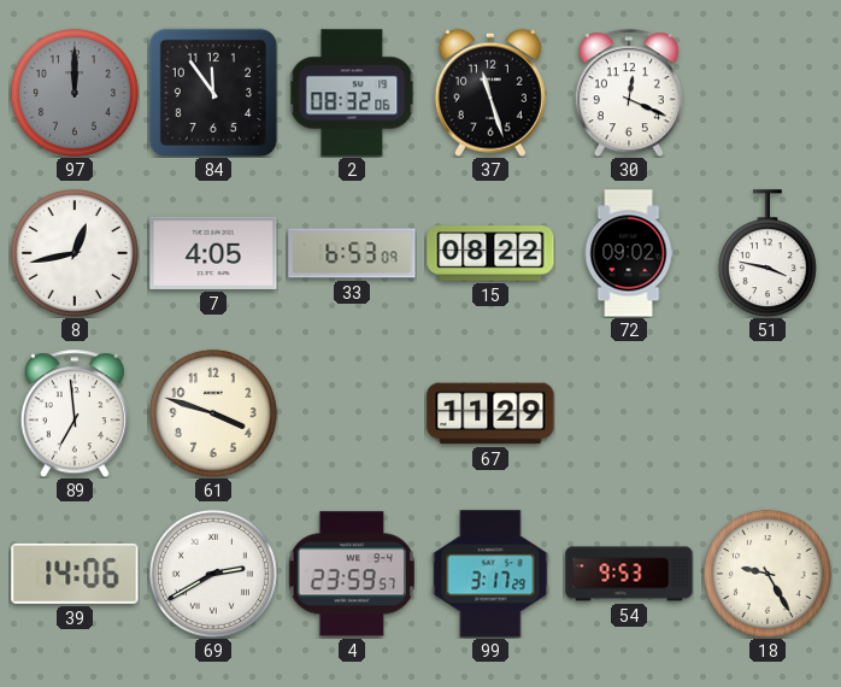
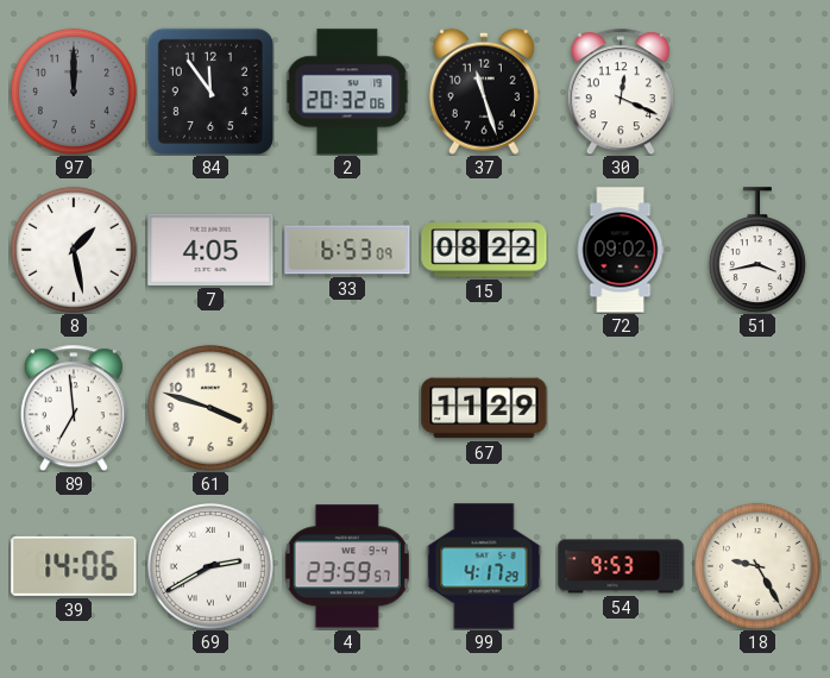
2: 08:32 -> 20:32
8: 12:43 -> 1:28
51: 3:47 -> 3:43
99: 3:17 -> 4:17
